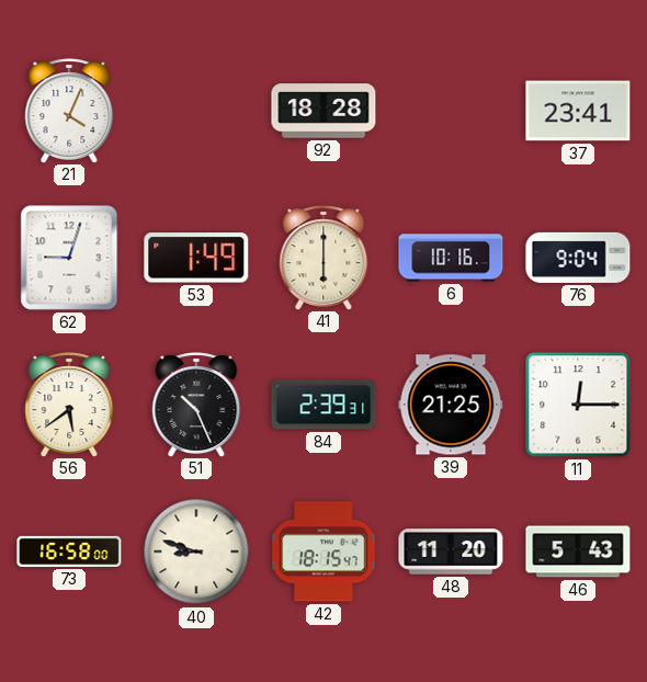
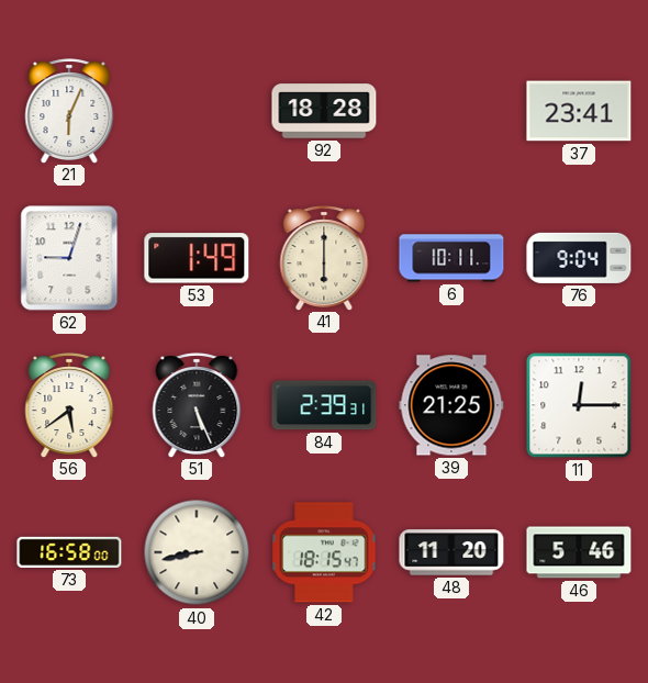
21: 4:04 -> 6:04
6: 10:16 -> 10:11
51: 10:26 -> 5:26
40: 8:48 -> 8:43
46: 5:43 -> 5:46
